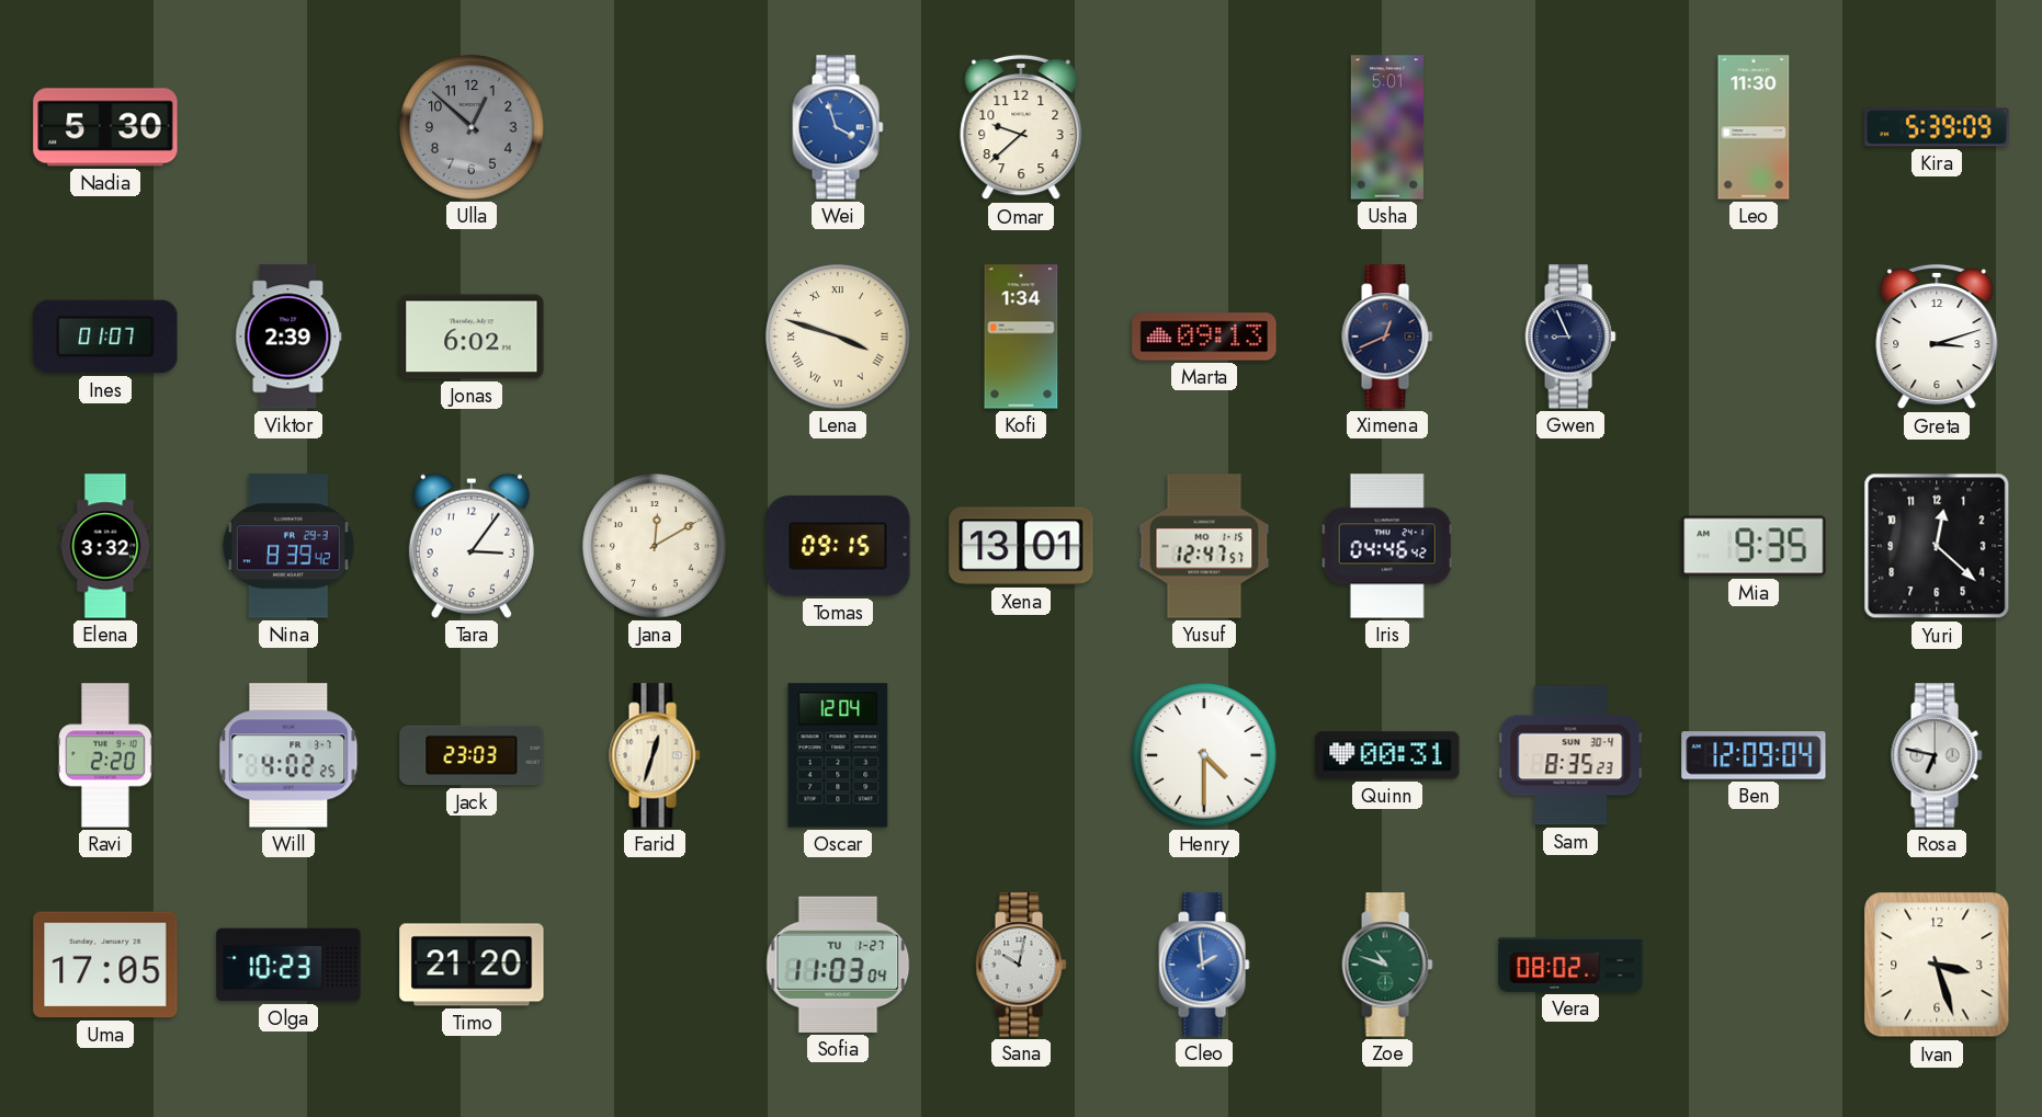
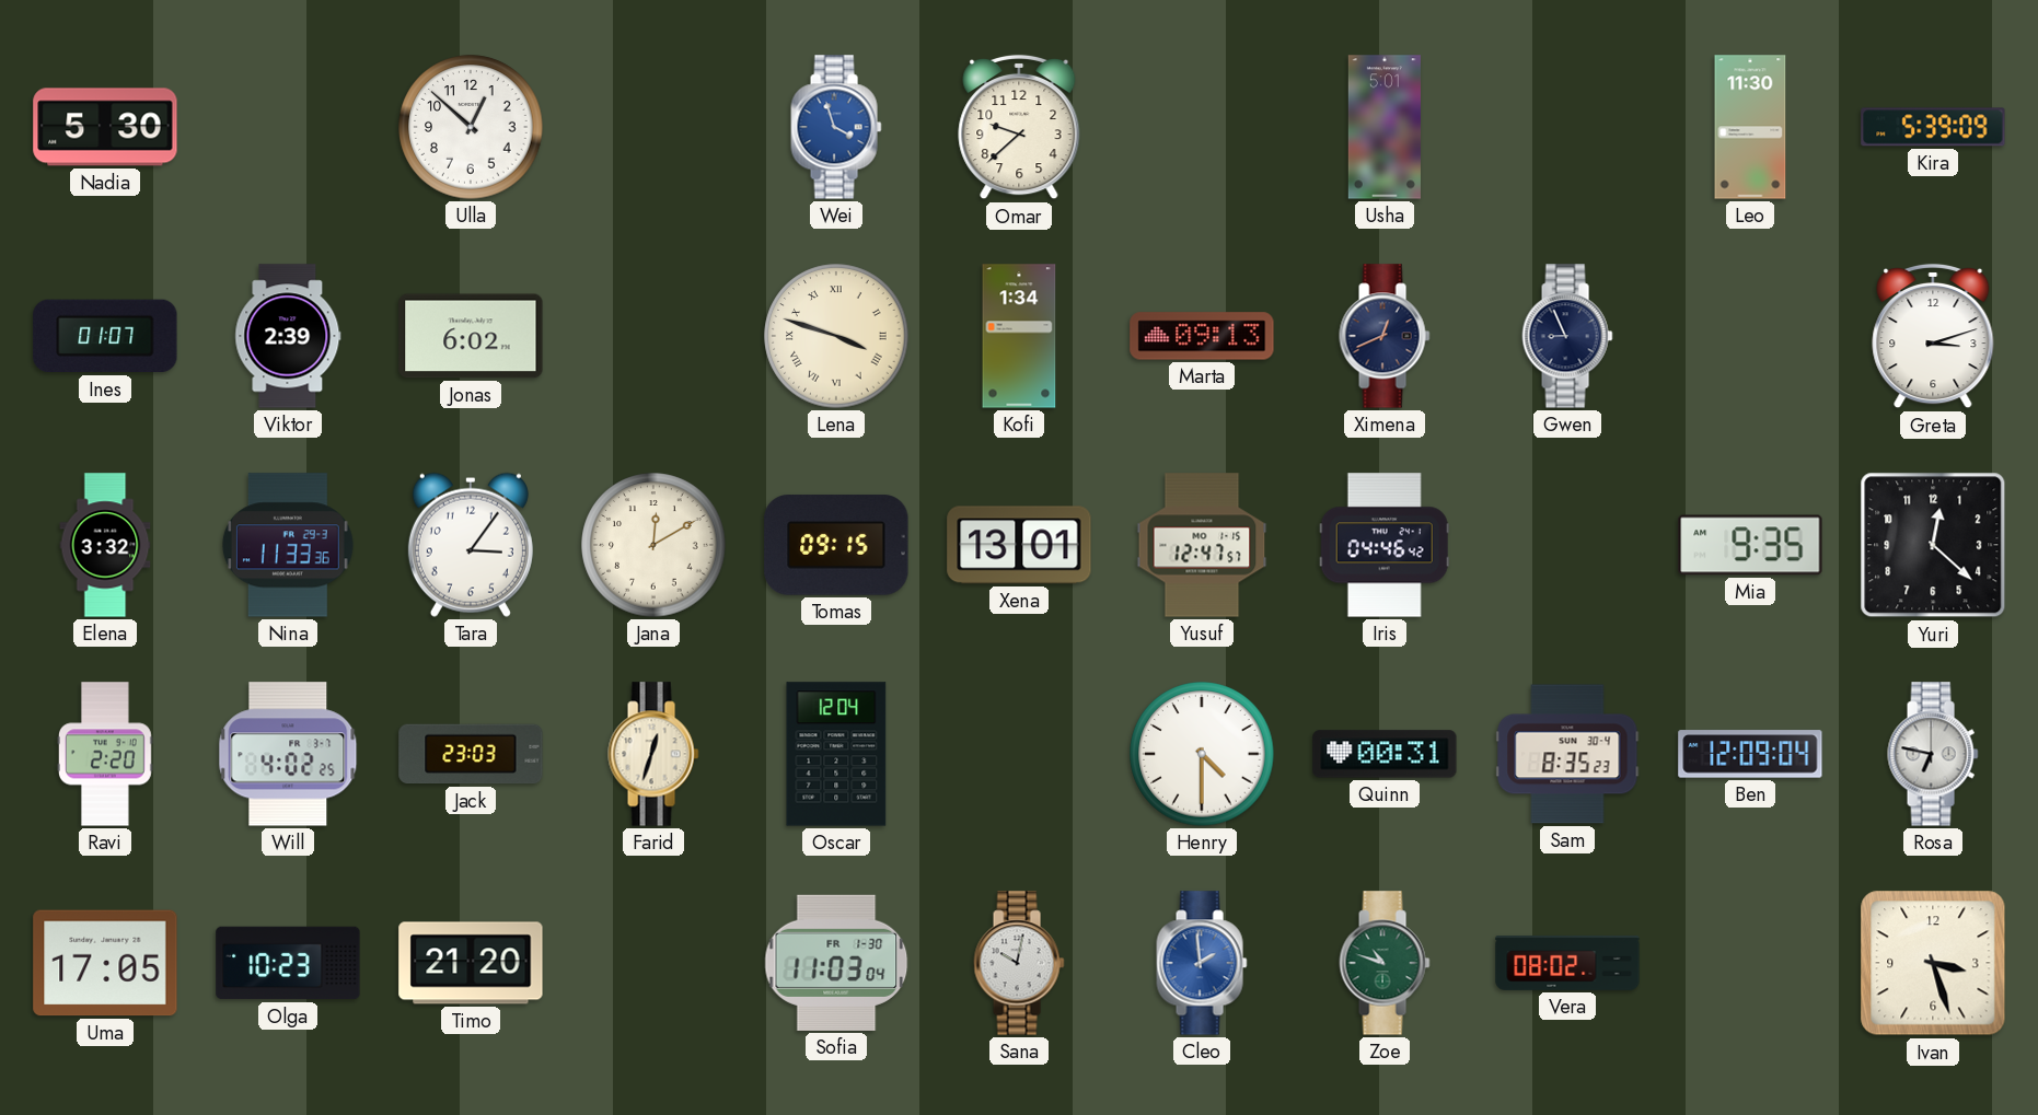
Ulla dial: grey -> white
Nina: 8:39 -> 11:33
Sofia date: TU 1-27 -> FR 1-30
